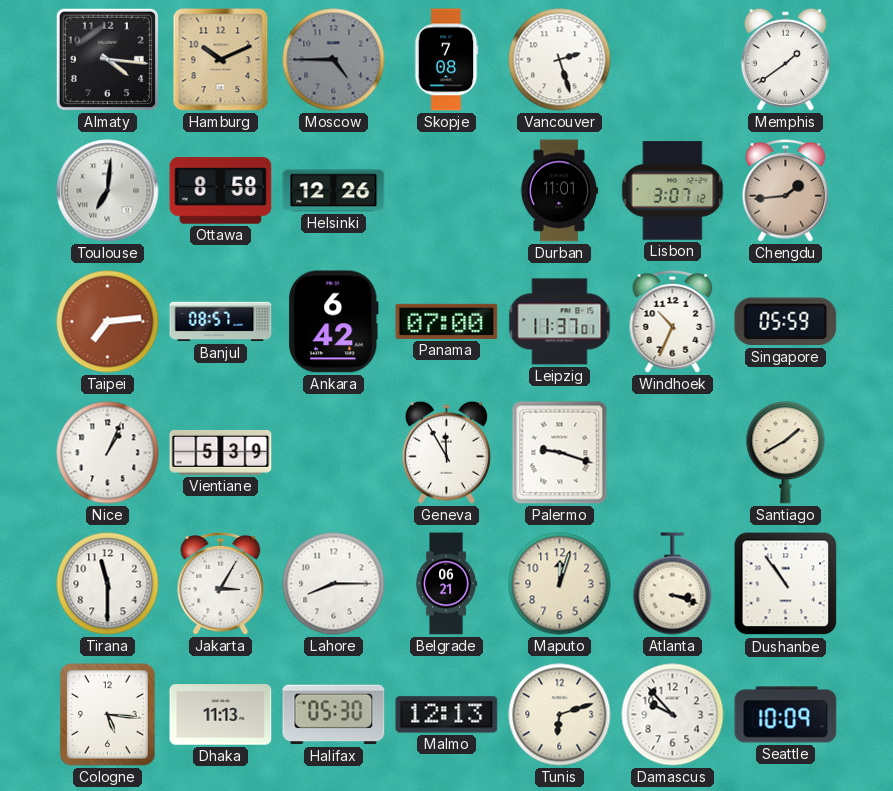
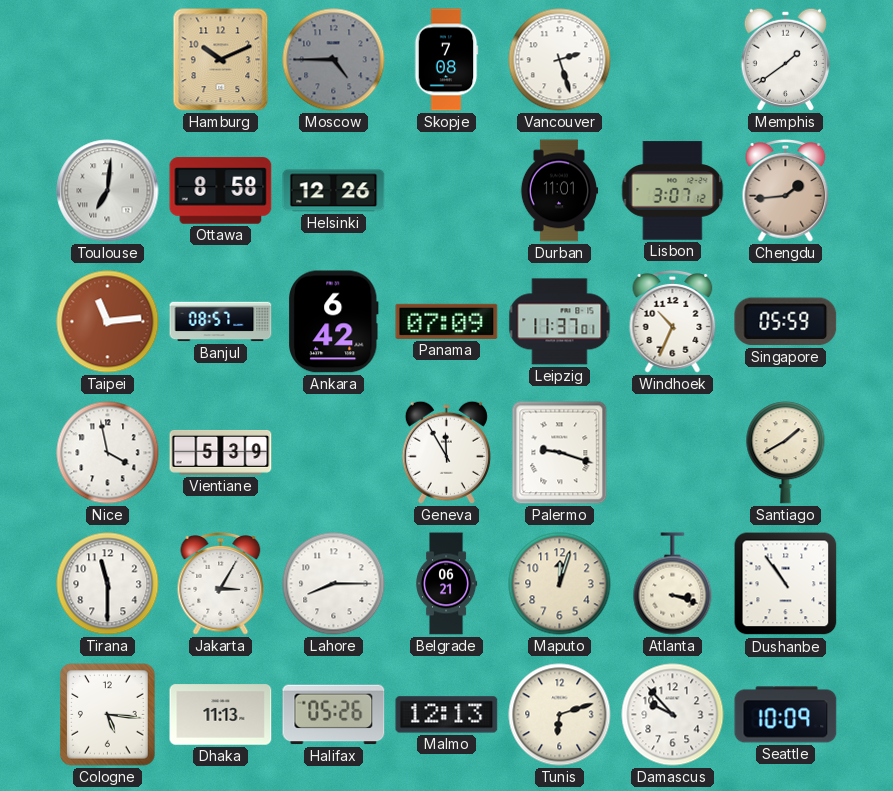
Almaty: 4:16 -> none
Taipei: 7:14 -> 11:14
Panama: 07:00 -> 07:09
Nice: 1:04 -> 3:58
Halifax: 05:30 -> 05:26
